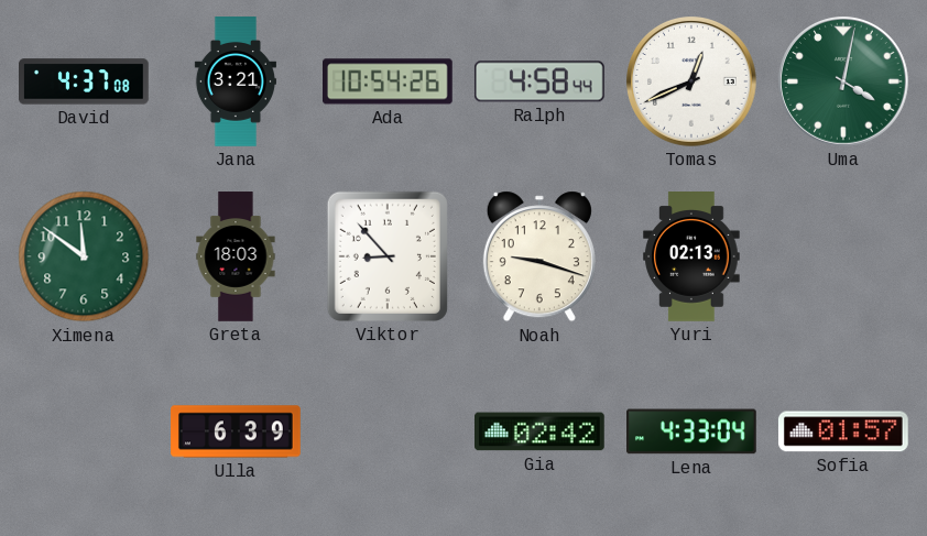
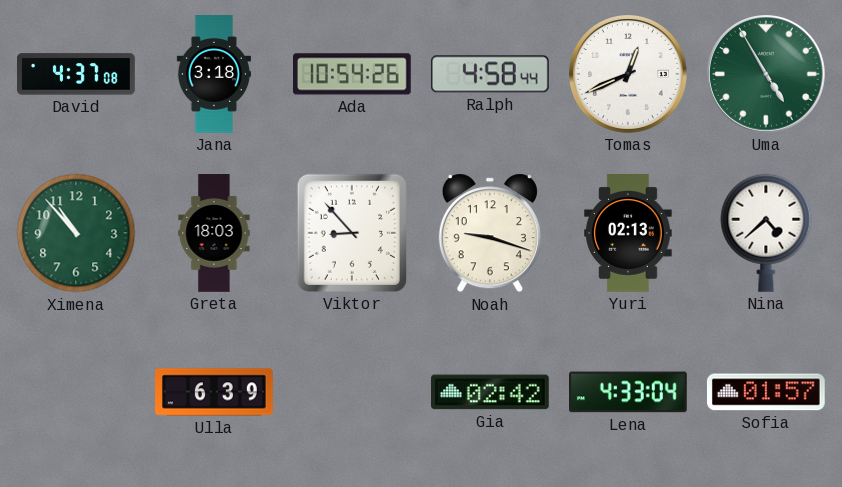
Jana: 3:21 -> 3:18
Uma: 4:02 -> 4:55
Ximena: 11:51 -> 10:53
Nina: none -> 4:38
